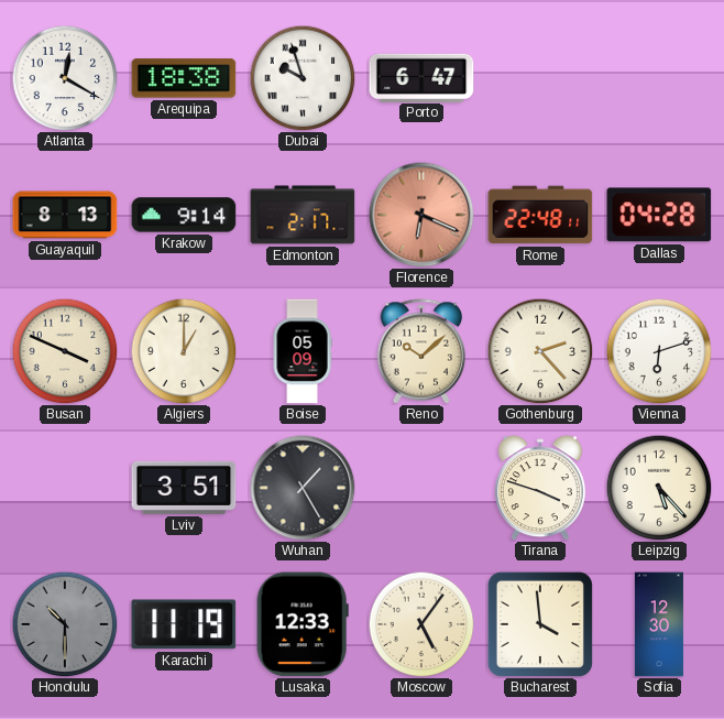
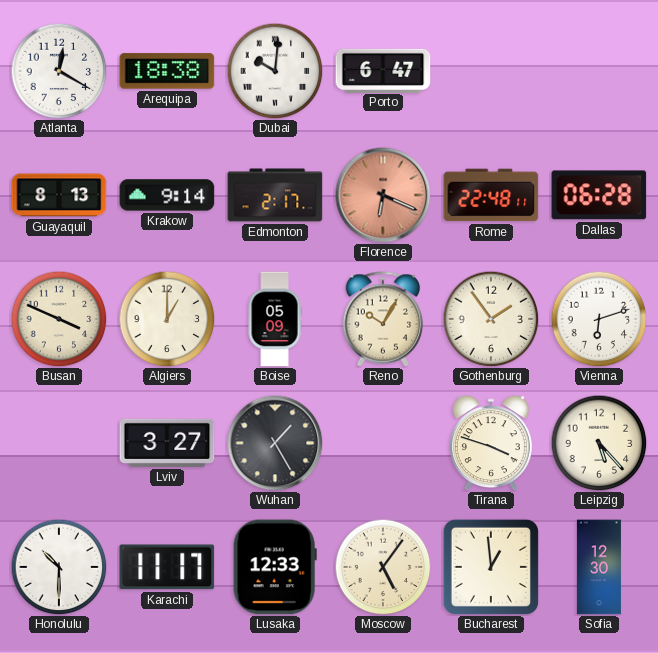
Dubai: 9:57 -> 10:01
Dallas: 04:28 -> 06:28
Reno: 10:08 -> 10:05
Gothenburg: 2:23 -> 1:54
Lviv: 3:51 -> 3:27
Honolulu dial: grey -> white
Karachi: 11:19 -> 11:17
Bucharest: 3:59 -> 12:59
